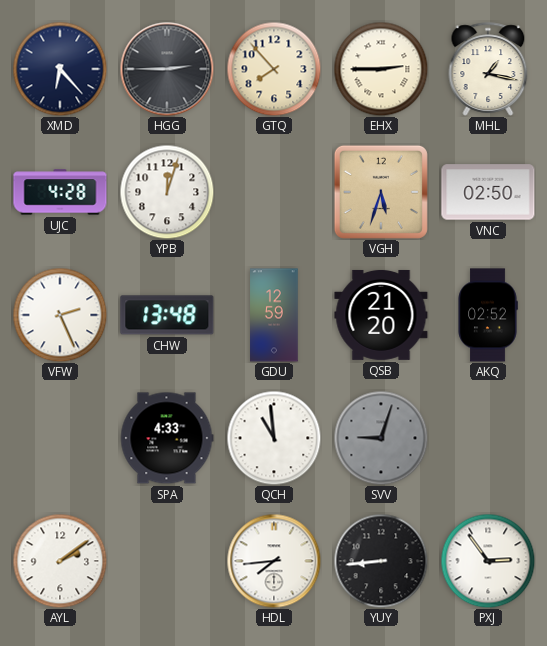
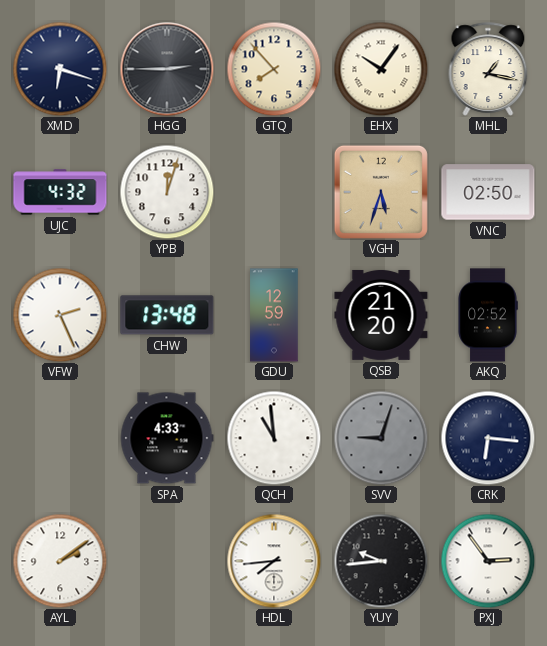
XMD: 6:23 -> 6:18
EHX: 2:45 -> 10:06
UJC: 4:28 -> 4:32
CRK: none -> 6:16
YUY: 8:44 -> 9:44
